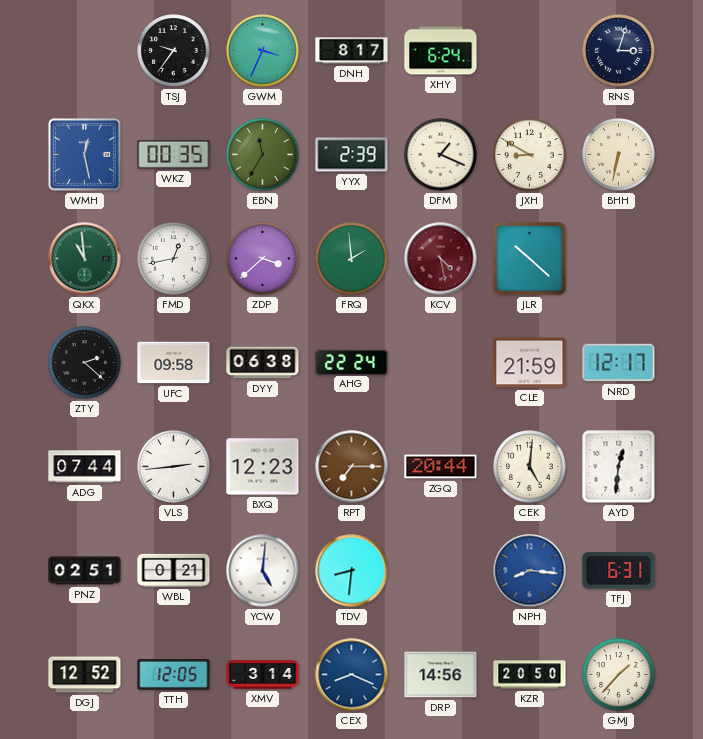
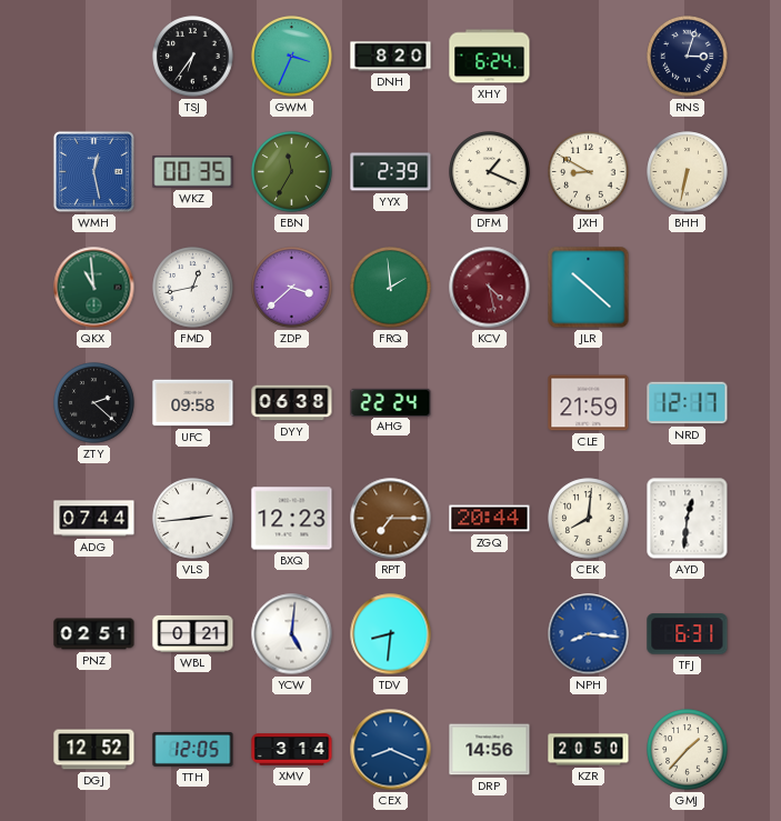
TSJ: 9:36 -> 6:36
DNH: 8:17 -> 8:20
CEK: 5:01 -> 8:01
